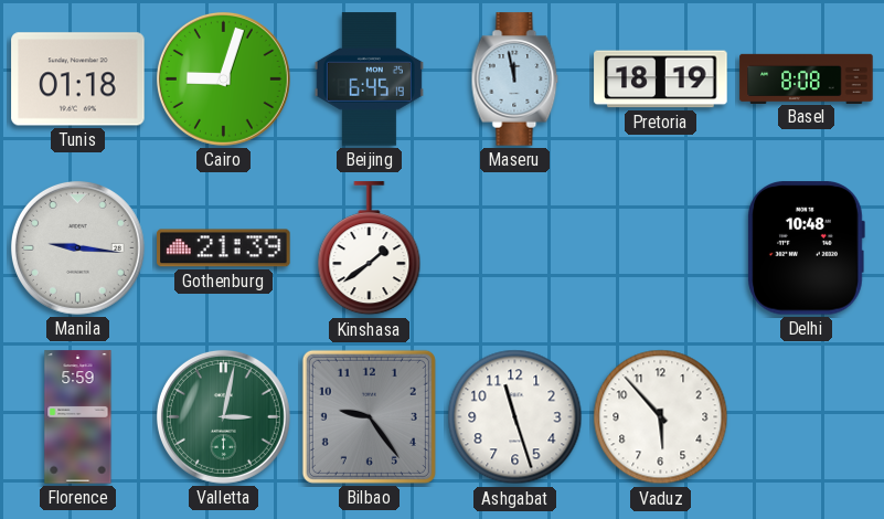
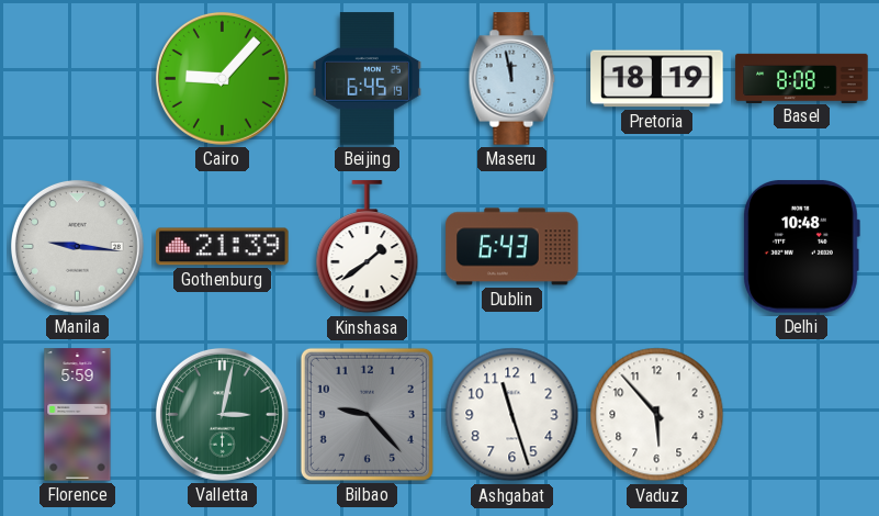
Tunis: 01:18 -> none
Cairo: 9:03 -> 9:07
Dublin: none -> 6:43
Bilbao: 9:24 -> 9:23
